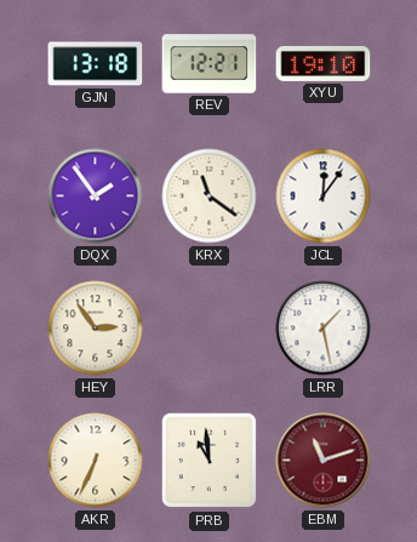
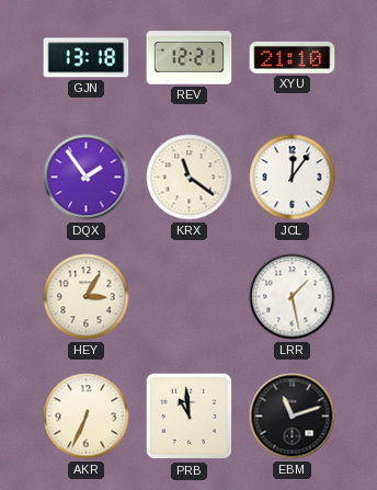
XYU: 19:10 -> 21:10
HEY: 2:54 -> 3:05
EBM dial: burgundy -> black
